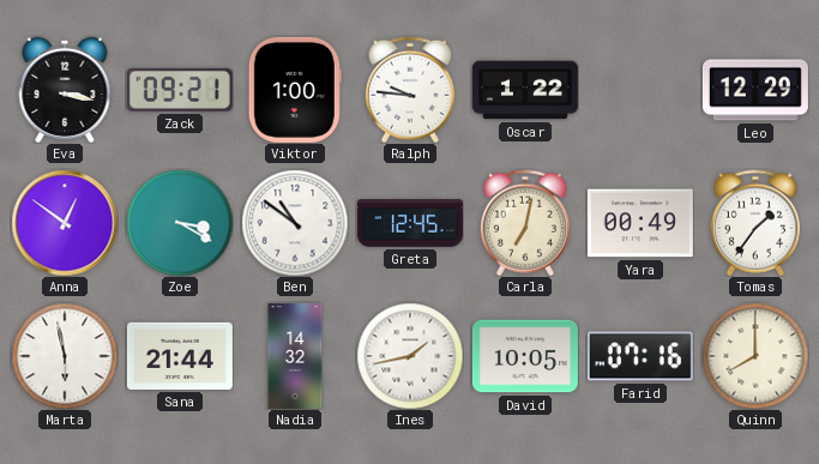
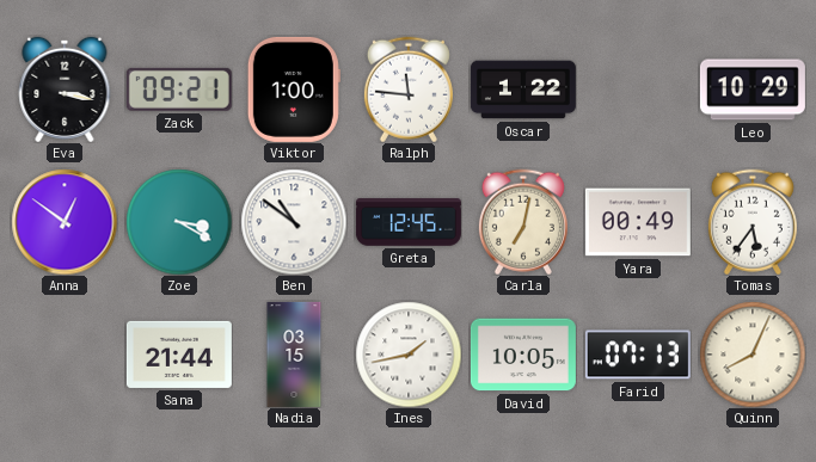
Ralph: 9:46 -> 11:46
Leo: 12:29 -> 10:29
Tomas: 1:36 -> 5:36
Marta: 5:58 -> none
Nadia: 14:32 -> 03:15
Farid: 07:16 -> 07:13
Quinn: 8:00 -> 8:04
